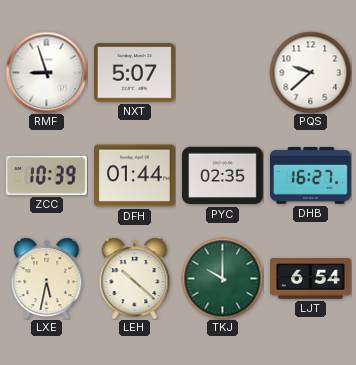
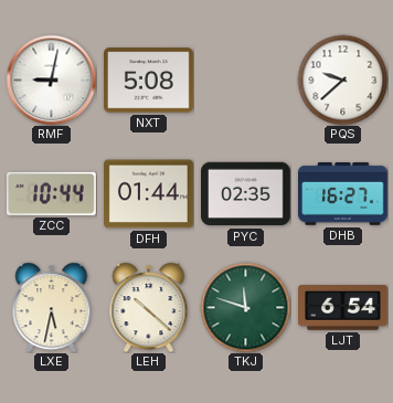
RMF: 8:57 -> 9:02
NXT: 5:07 -> 5:08
ZCC: 10:39 -> 10:44
TKJ: 10:00 -> 11:48
